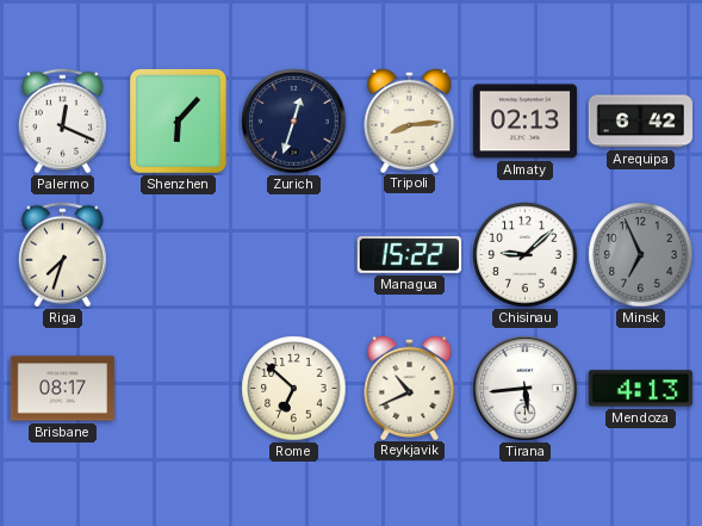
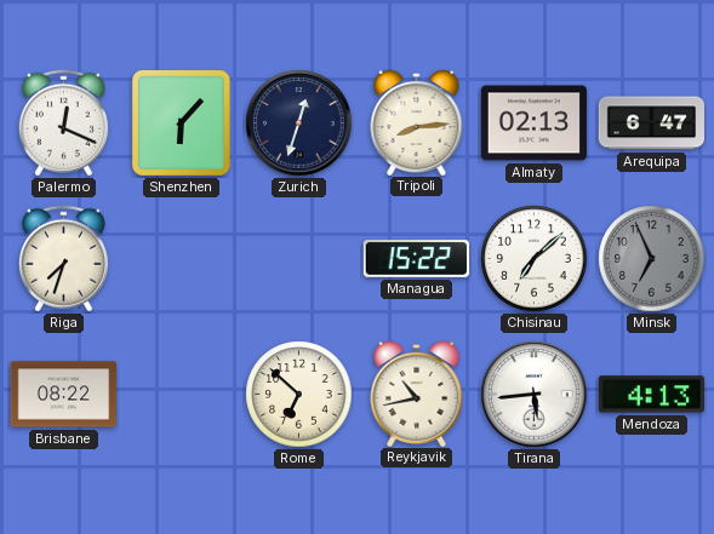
Arequipa: 6:42 -> 6:47
Chisinau: 9:08 -> 7:08
Brisbane: 08:17 -> 08:22
Reykjavik: 10:41 -> 10:43
